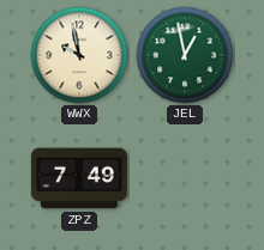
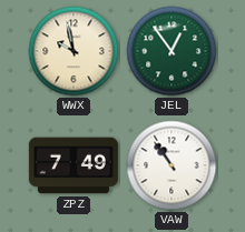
JEL: 12:58 -> 12:54
VAW: none -> 10:54
